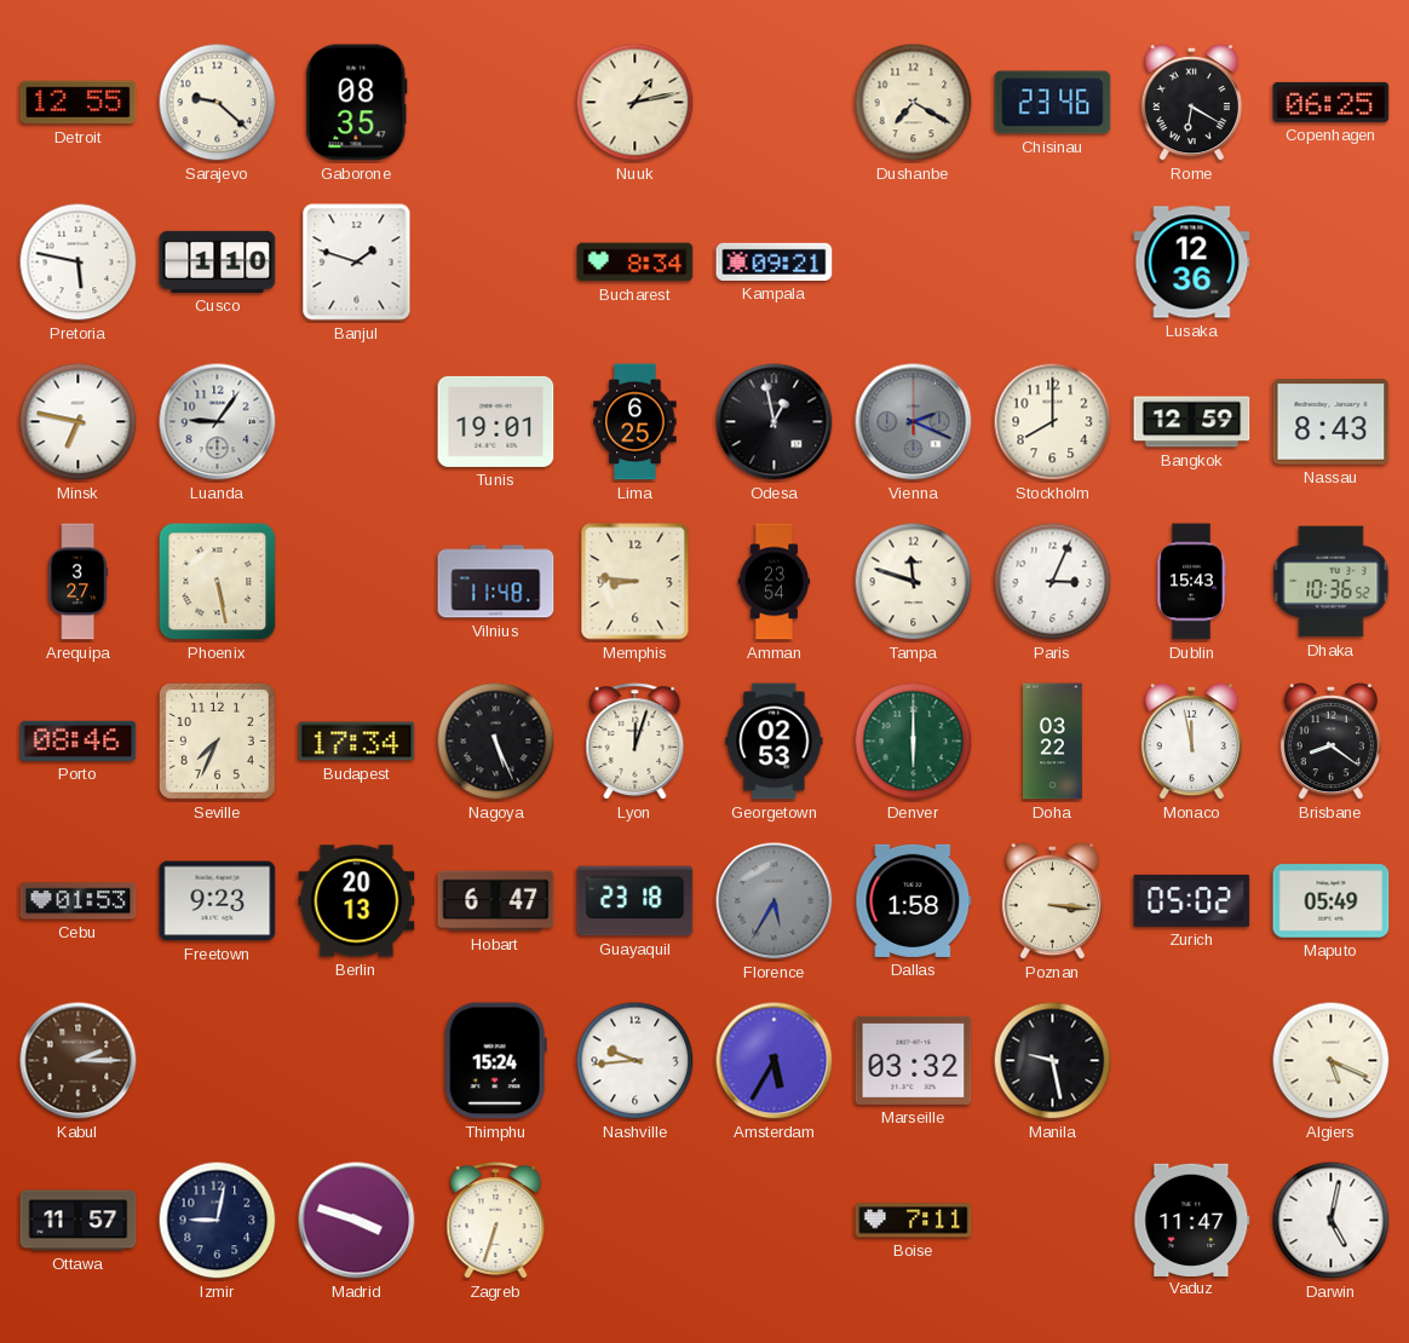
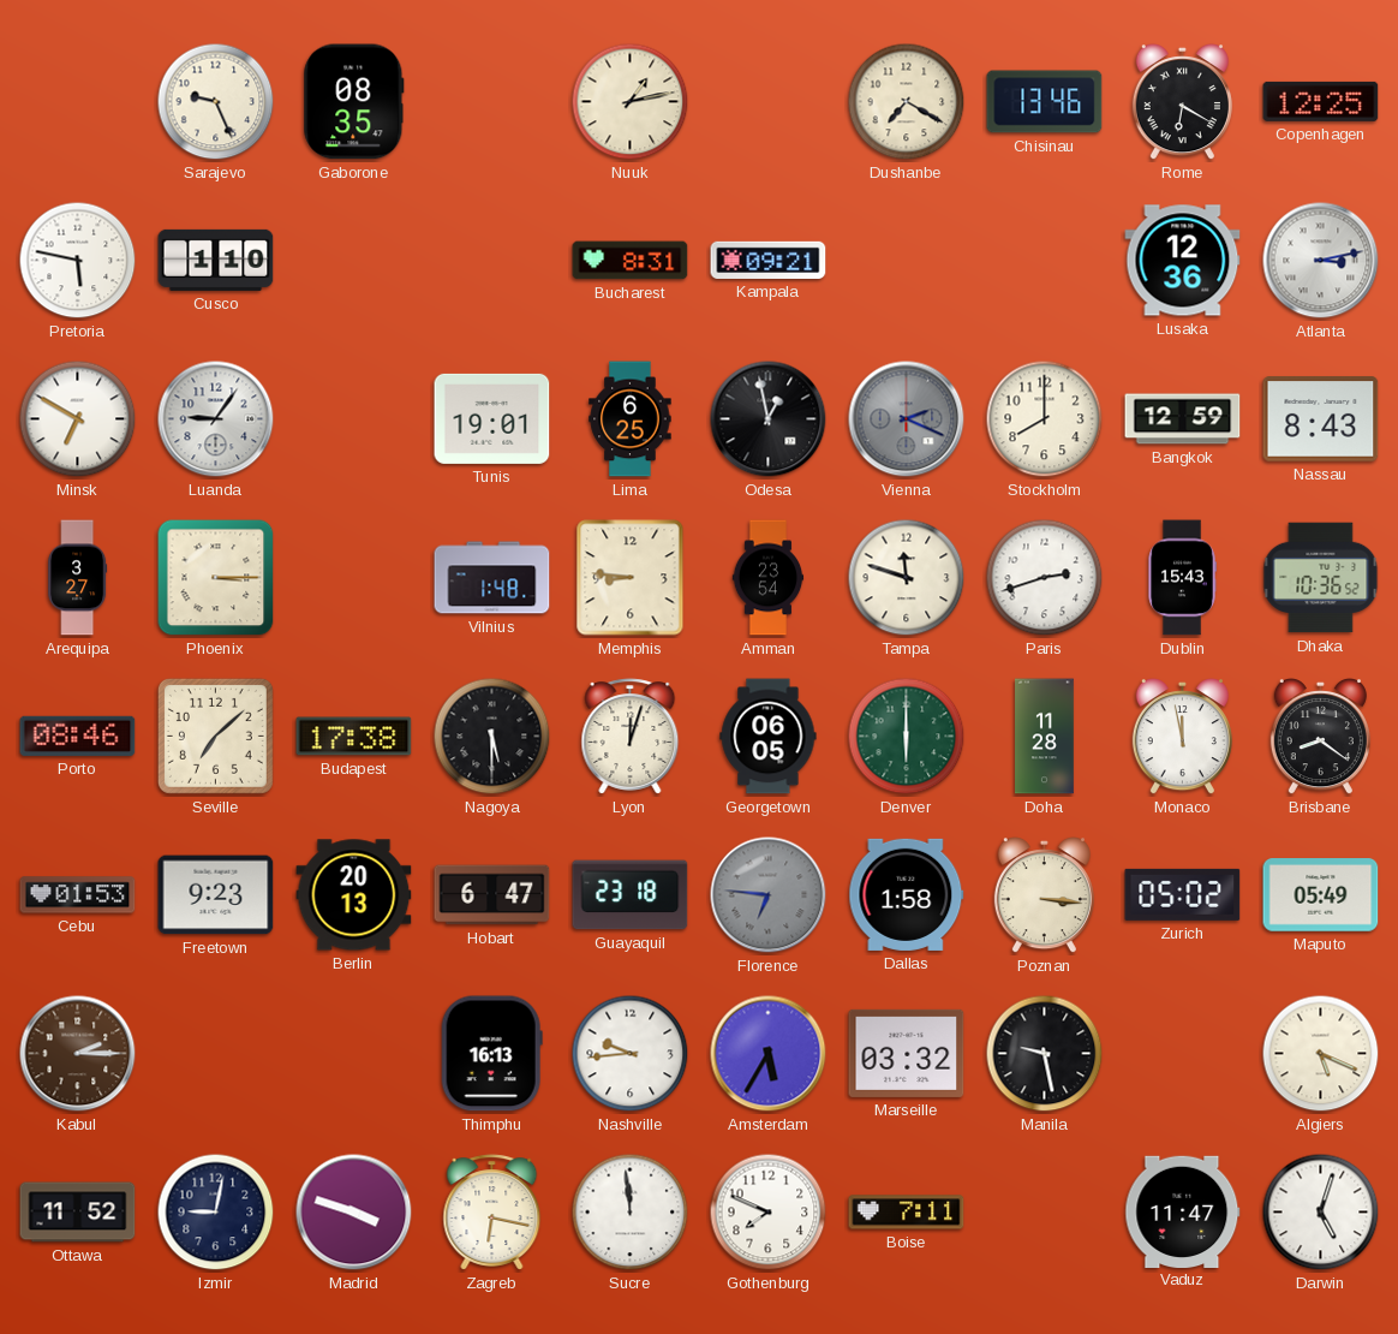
Detroit: 12:55 -> none
Sarajevo: 9:22 -> 9:26
Chisinau: 23:46 -> 13:46
Copenhagen: 06:25 -> 12:25
Banjul: 1:48 -> none
Bucharest: 8:34 -> 8:31
Atlanta: none -> 3:13
Minsk: 6:47 -> 6:50
Phoenix: 5:28 -> 3:15
Vilnius: 11:48 -> 1:48
Paris: 3:04 -> 2:42
Seville: 7:34 -> 7:08
Budapest: 17:34 -> 17:38
Nagoya: 5:26 -> 5:30
Georgetown: 02:53 -> 06:05
Doha: 03:22 -> 11:28
Florence: 5:35 -> 6:46
Thimphu: 15:24 -> 16:13
Ottawa: 11:57 -> 11:52
Zagreb: 6:33 -> 6:17
Sucre: none -> 11:59
Gothenburg: none -> 7:49
Darwin: 5:02 -> 5:03
